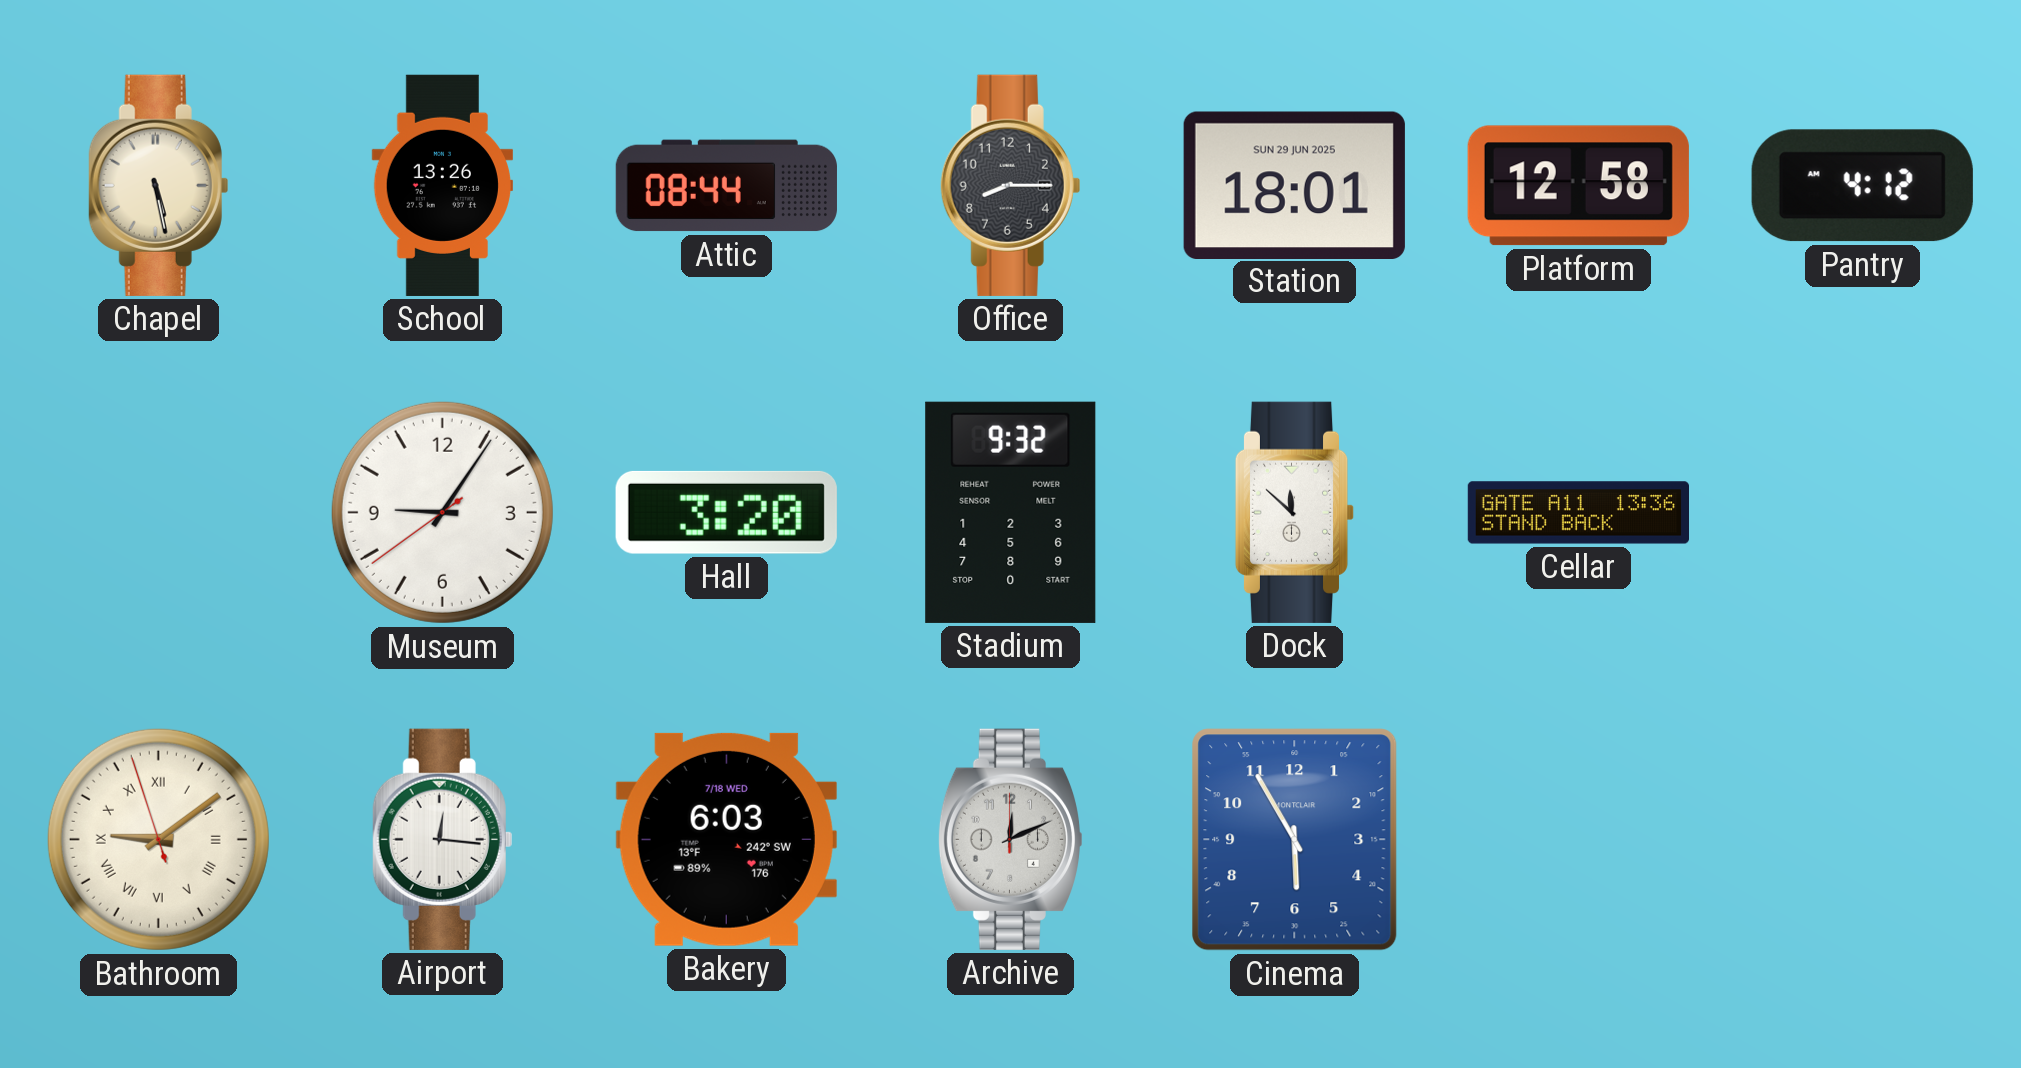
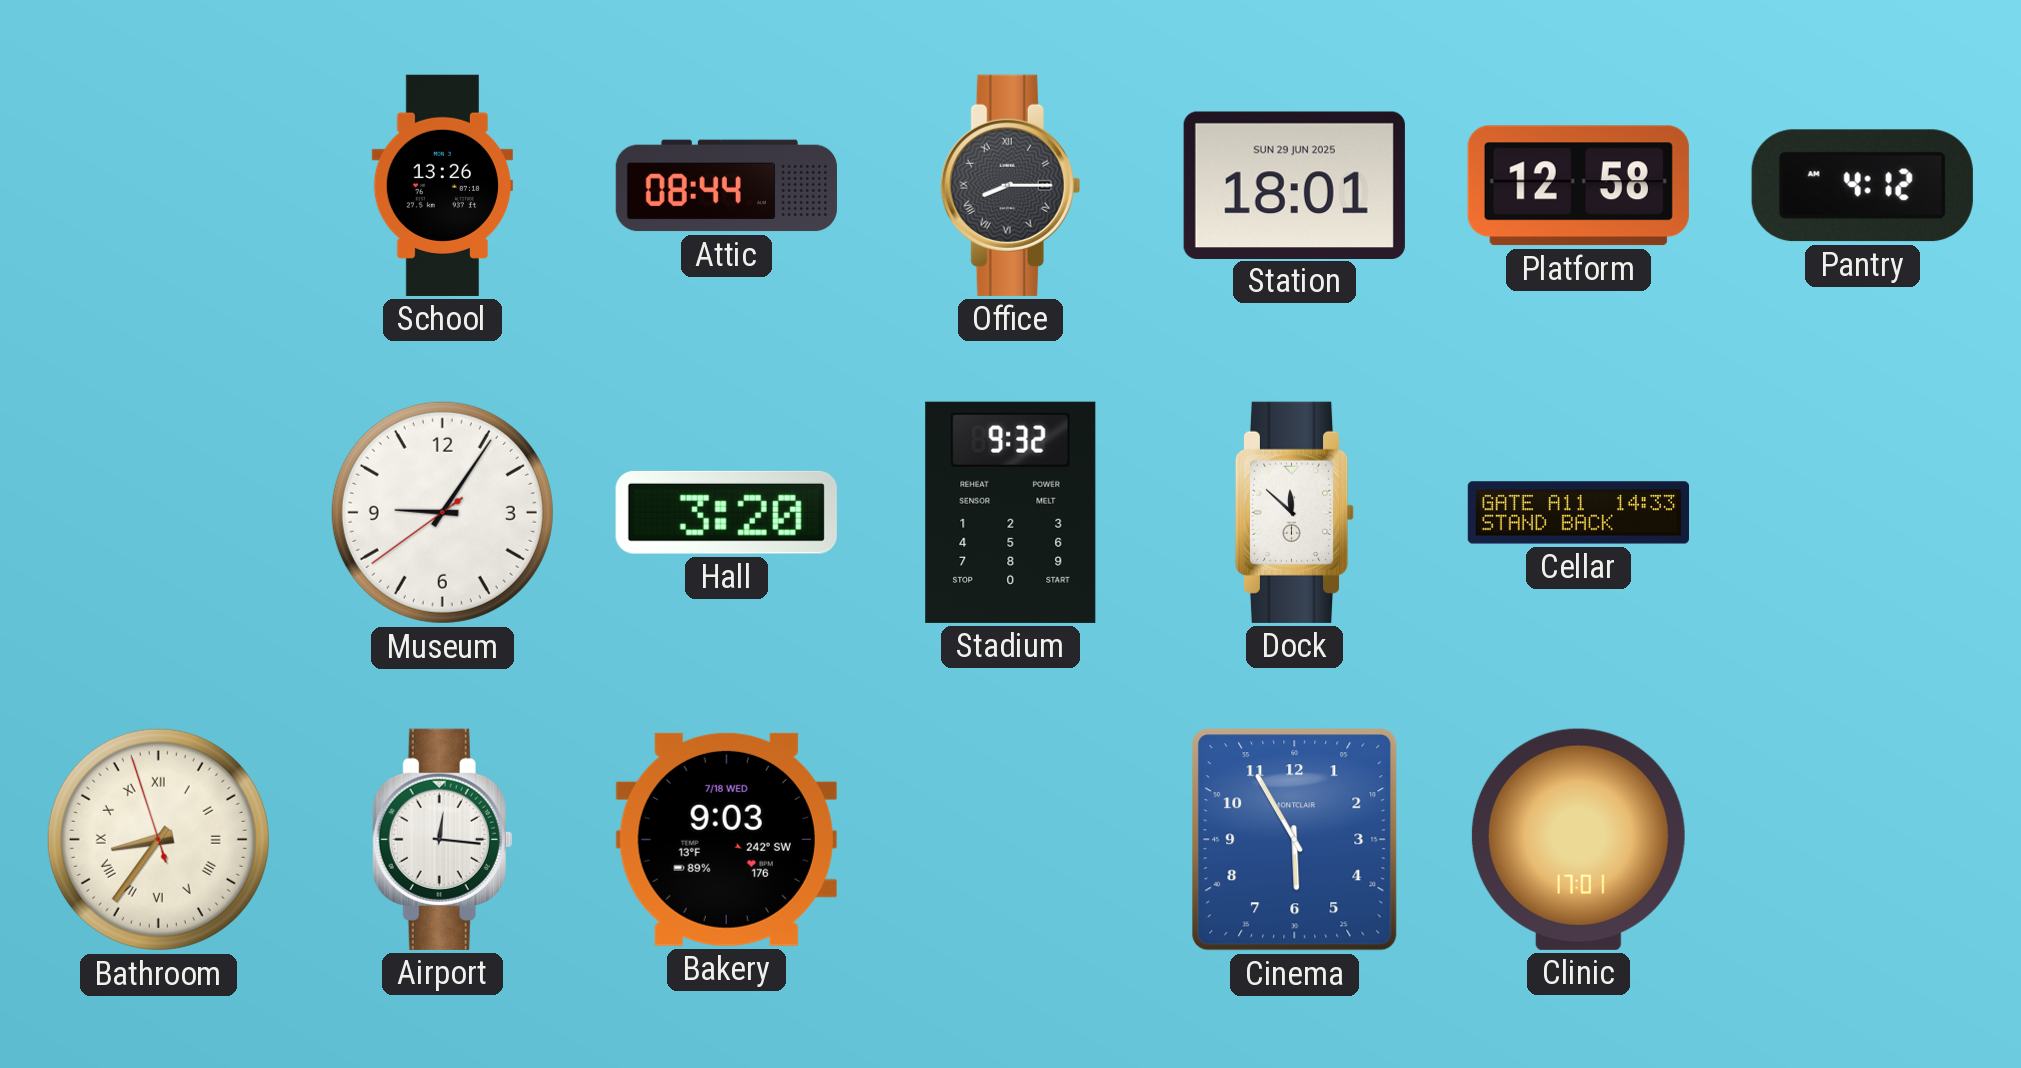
Chapel: 5:28 -> none
Office numerals: Arabic -> Roman
Cellar: 13:36 -> 14:33
Bathroom: 9:08 -> 8:35
Bakery: 6:03 -> 9:03
Archive: 12:11 -> none
Clinic: none -> 17:01
